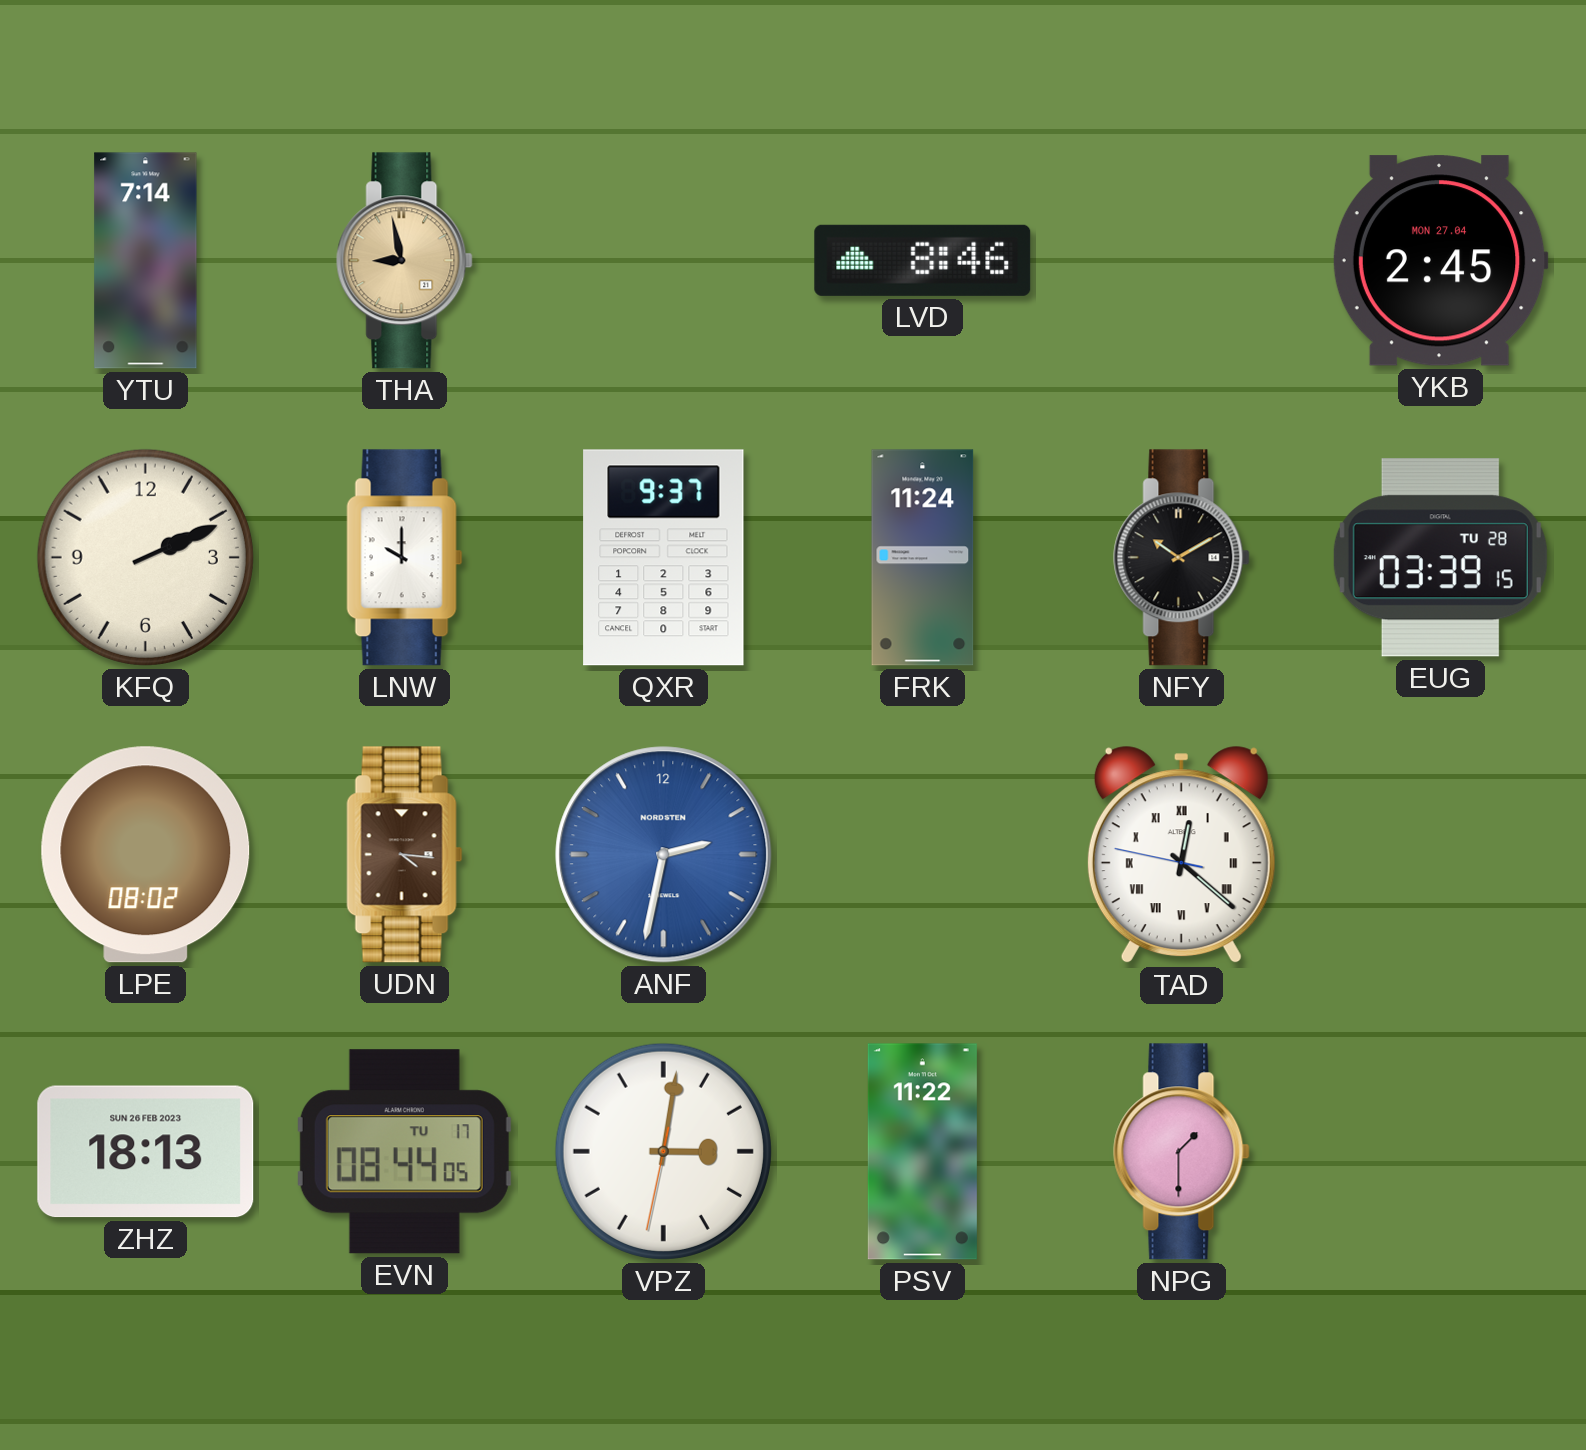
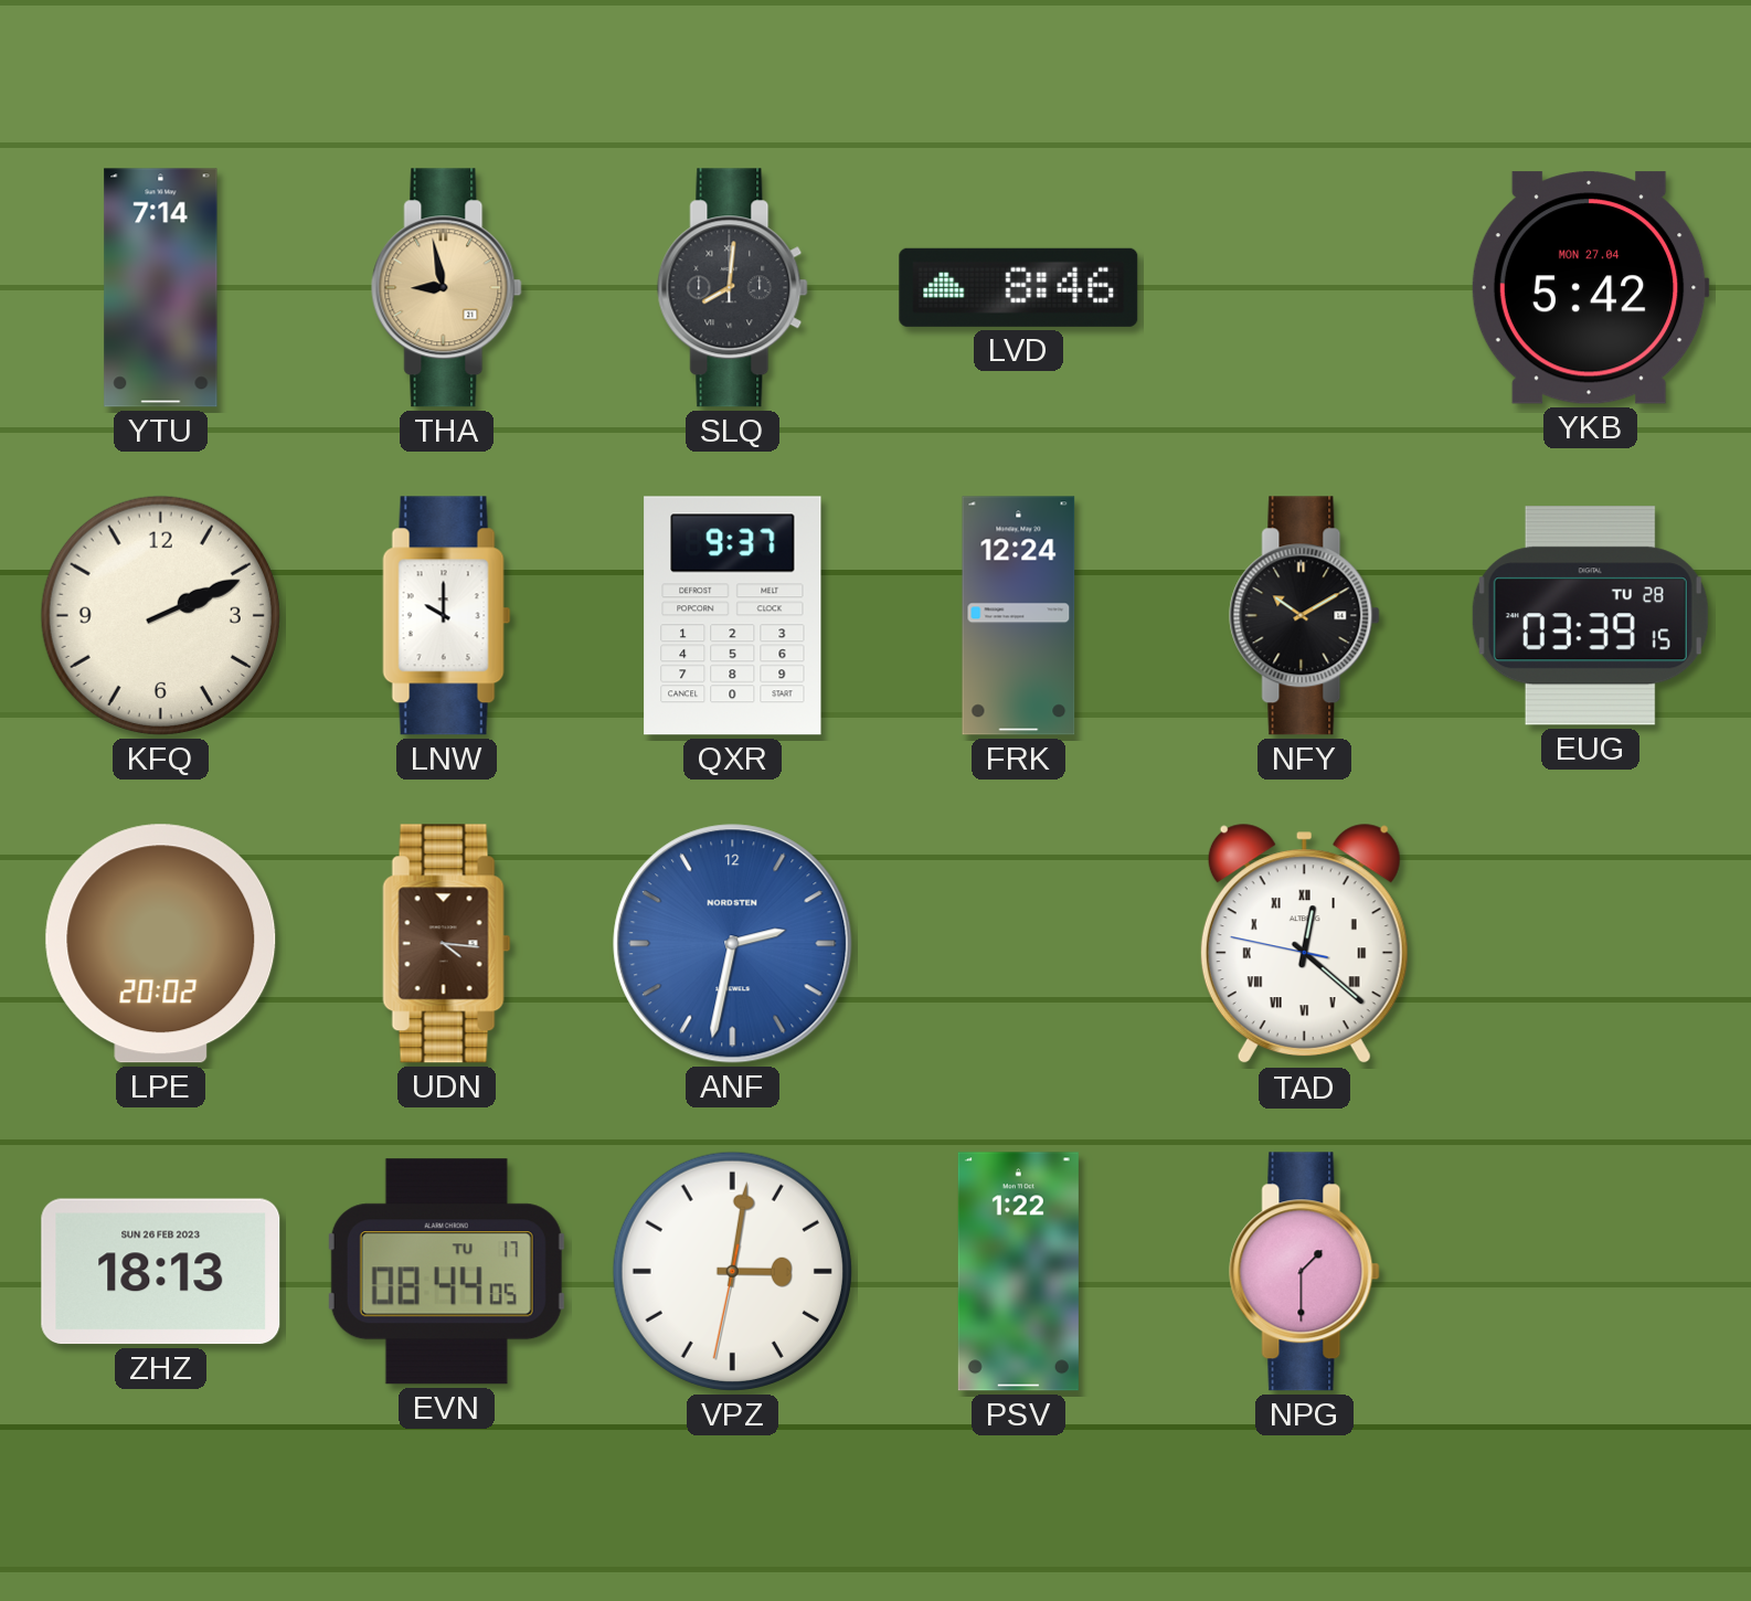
SLQ: none -> 8:01
YKB: 2:45 -> 5:42
FRK: 11:24 -> 12:24
LPE: 08:02 -> 20:02
PSV: 11:22 -> 1:22
